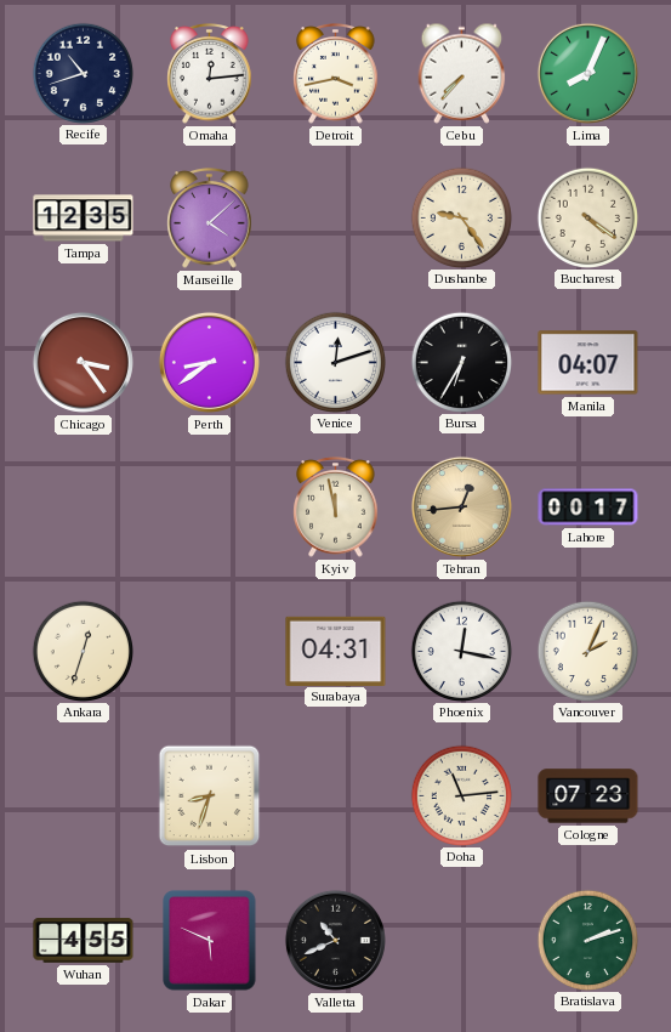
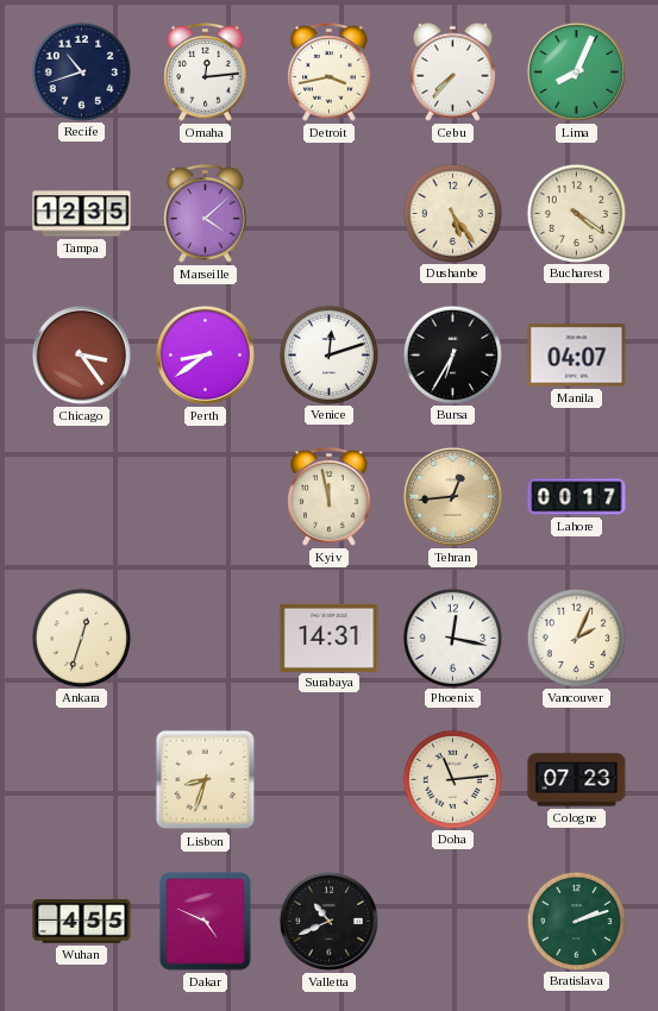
Dushanbe: 9:24 -> 5:24
Surabaya: 04:31 -> 14:31
Dakar: 5:49 -> 4:49
